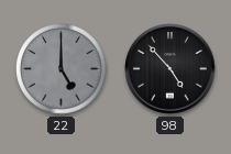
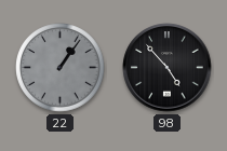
22: 5:00 -> 1:06
